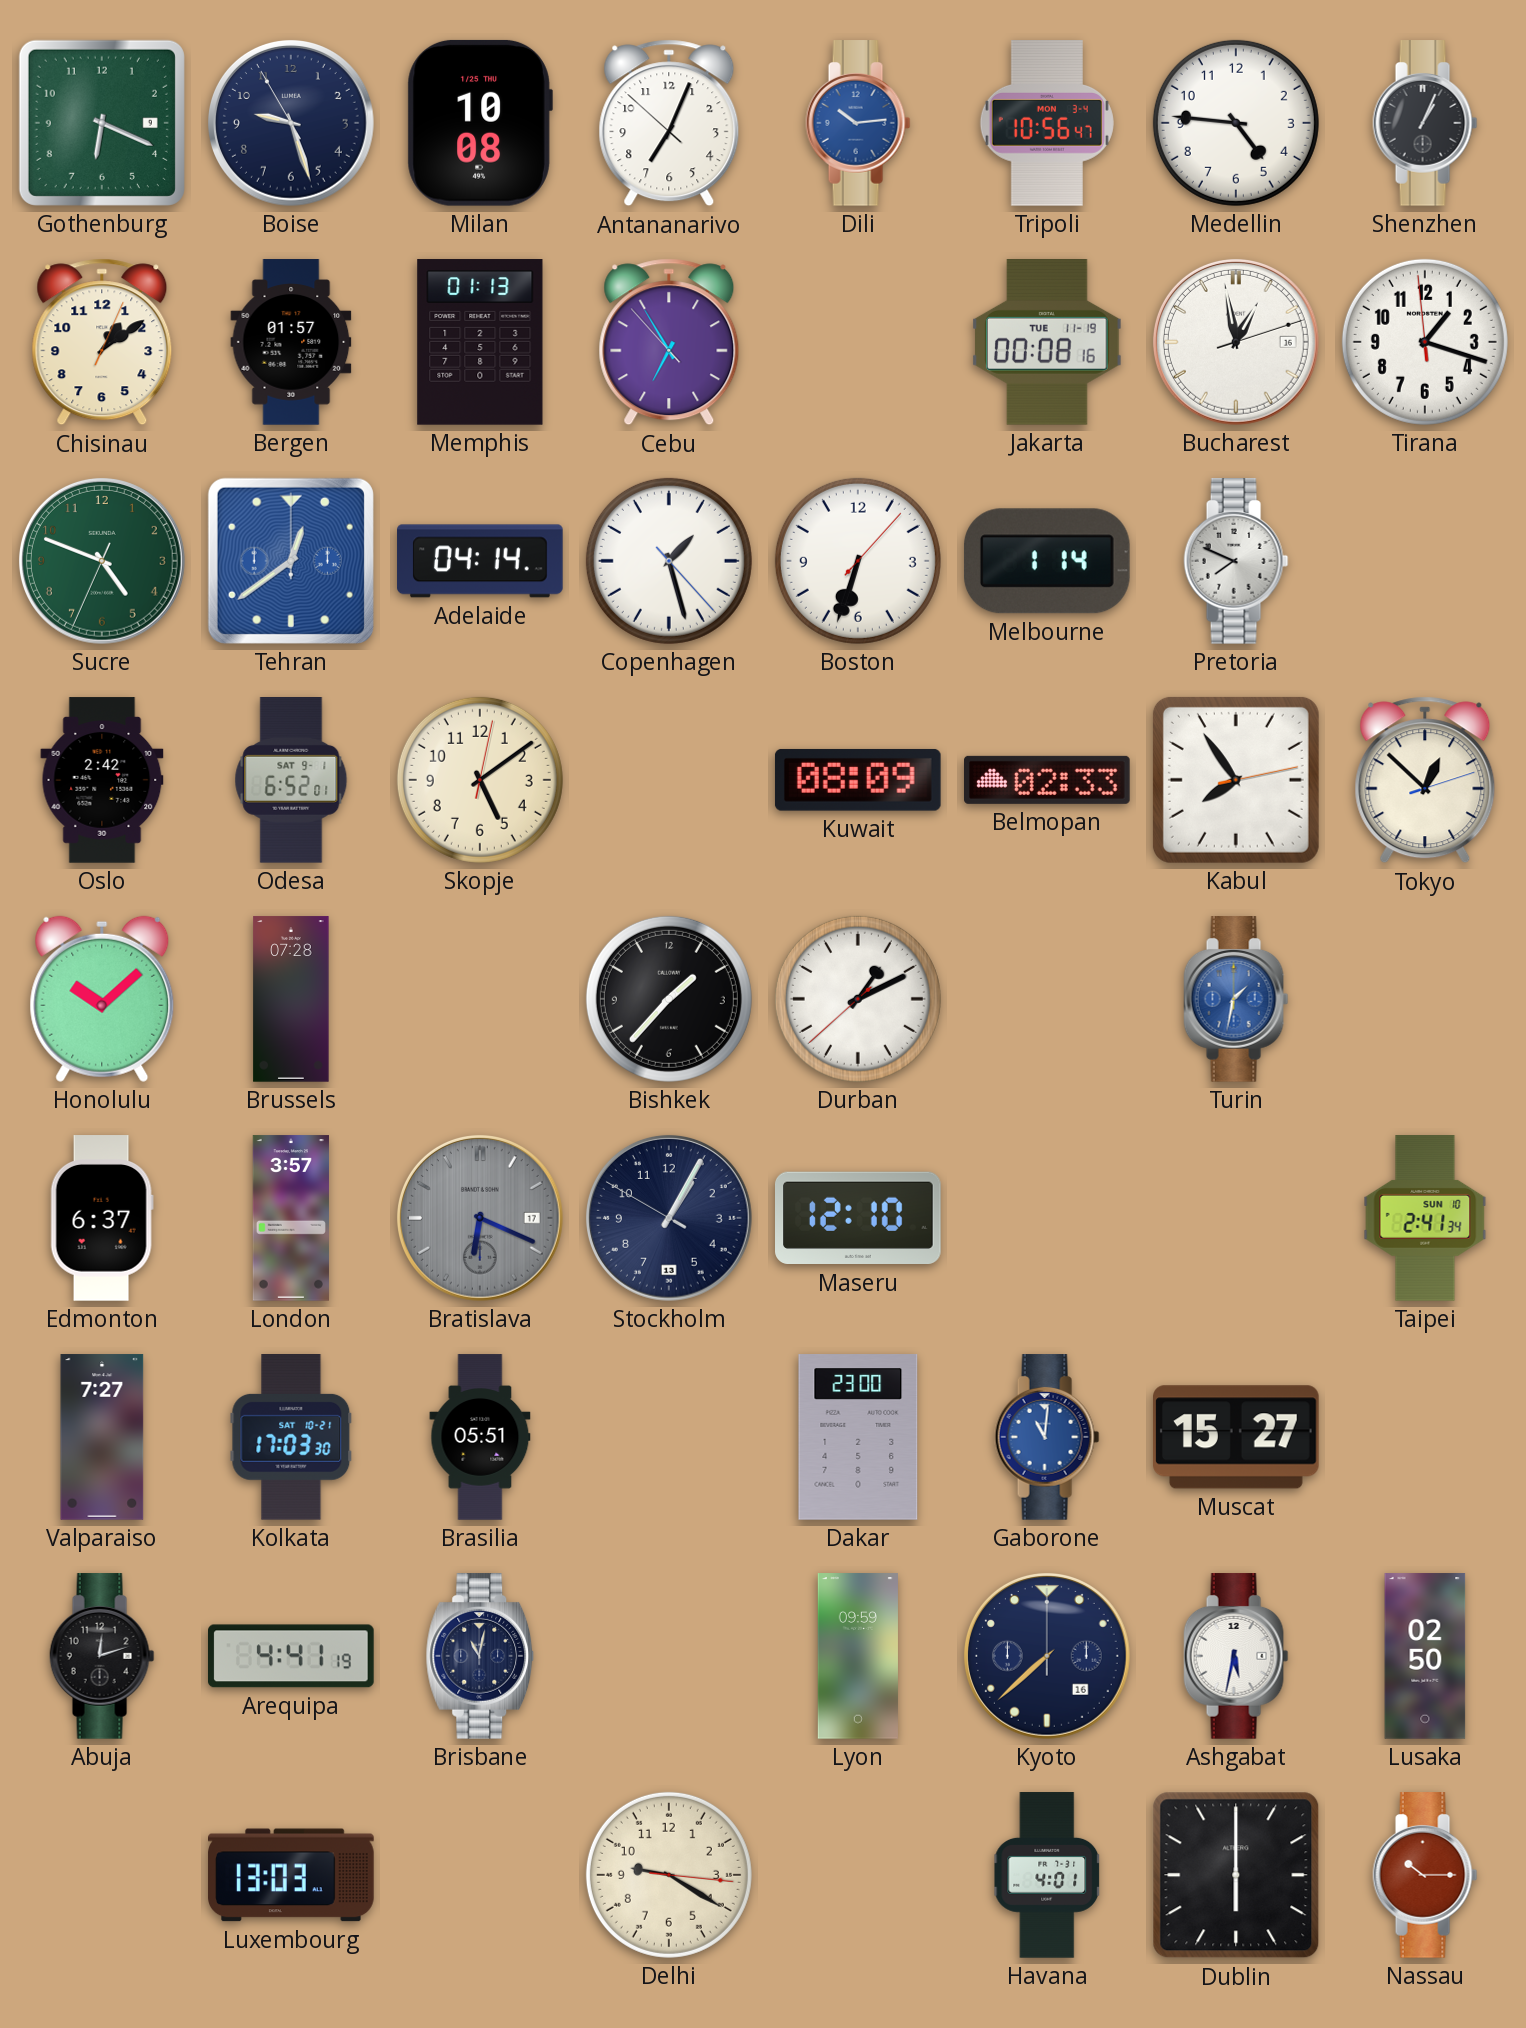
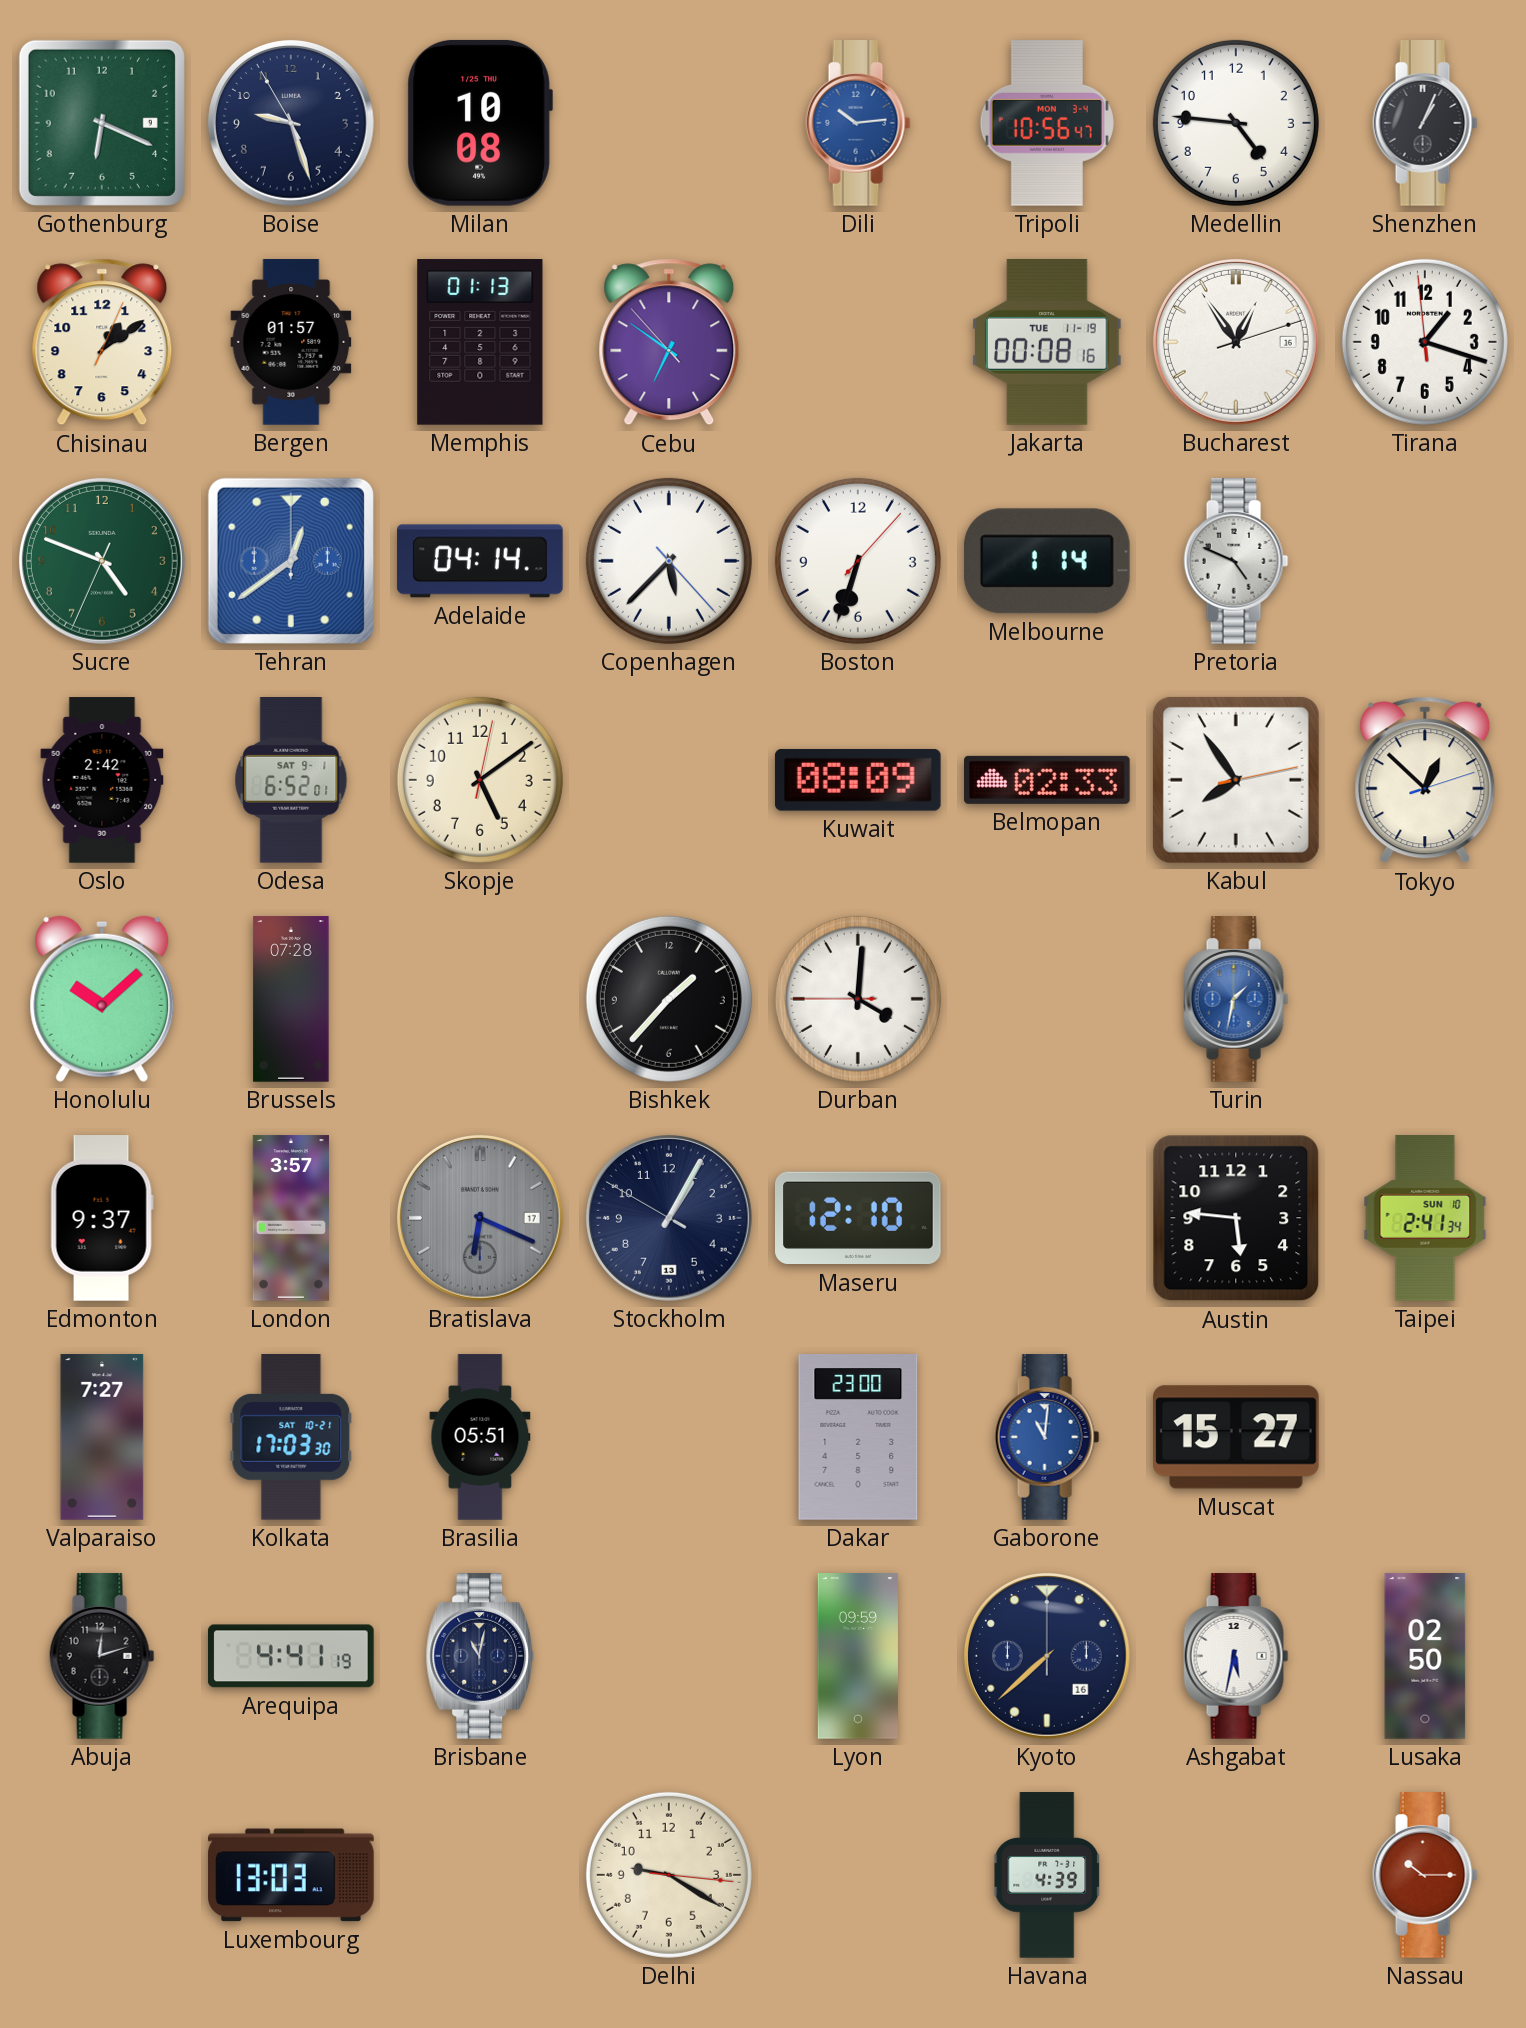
Antananarivo: 7:03 -> none
Cebu: 6:54 -> 6:50
Bucharest: 12:58 -> 12:54
Copenhagen: 1:27 -> 5:37
Pretoria: 7:49 -> 4:49
Durban: 1:10 -> 4:00
Edmonton: 6:37 -> 9:37
Austin: none -> 5:46
Havana: 4:01 -> 4:39
Dublin: 6:00 -> none
